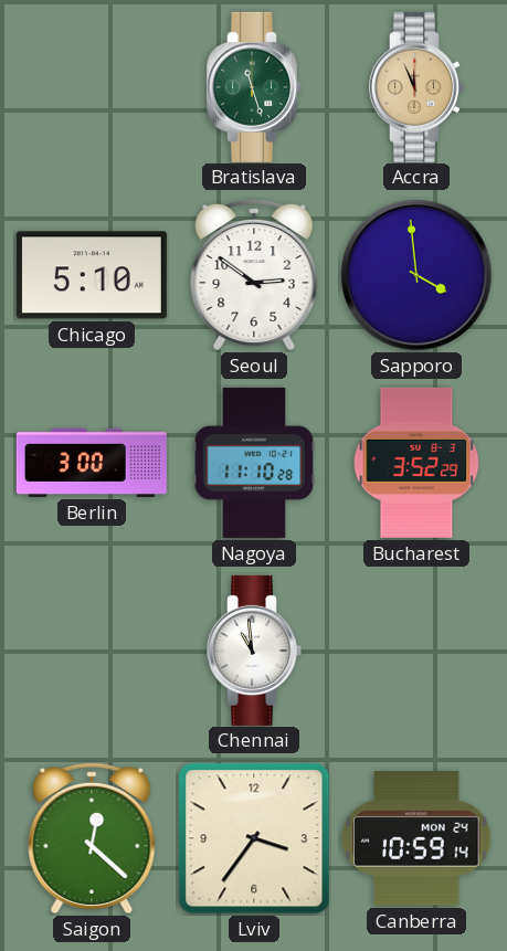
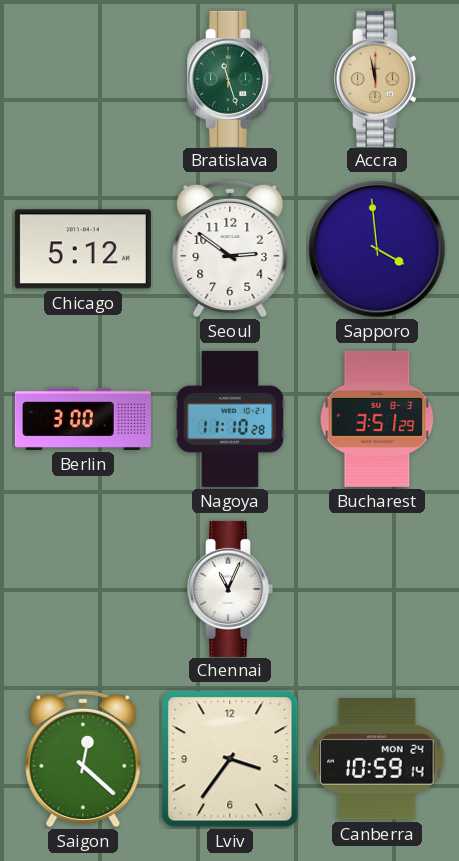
Accra: 11:56 -> 11:58
Chicago: 5:10 -> 5:12
Bucharest: 3:52 -> 3:51
Chennai: 10:59 -> 11:04
